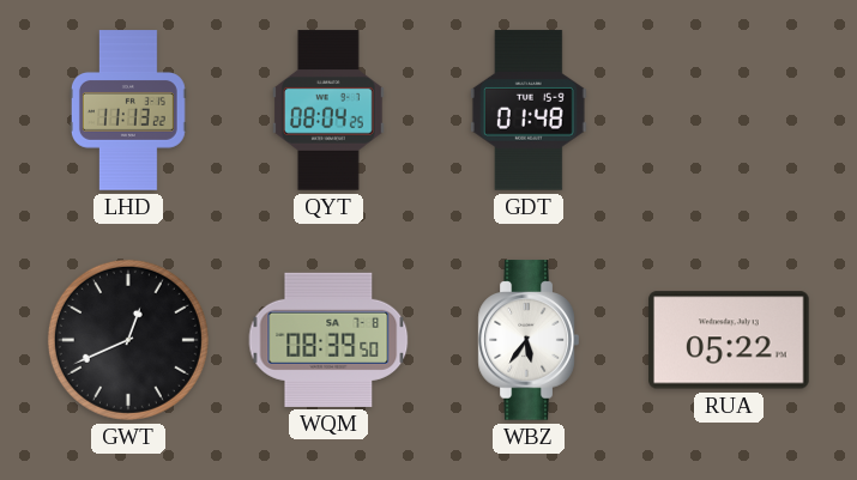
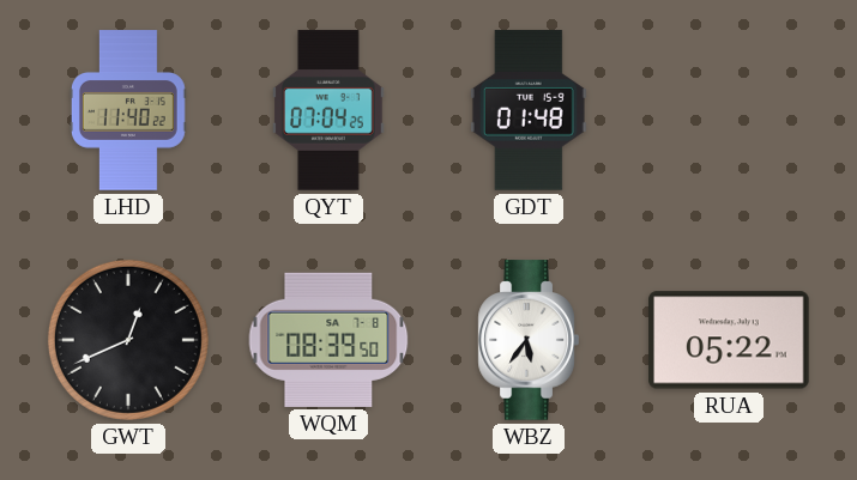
LHD: 11:13 -> 11:40
QYT: 08:04 -> 07:04
